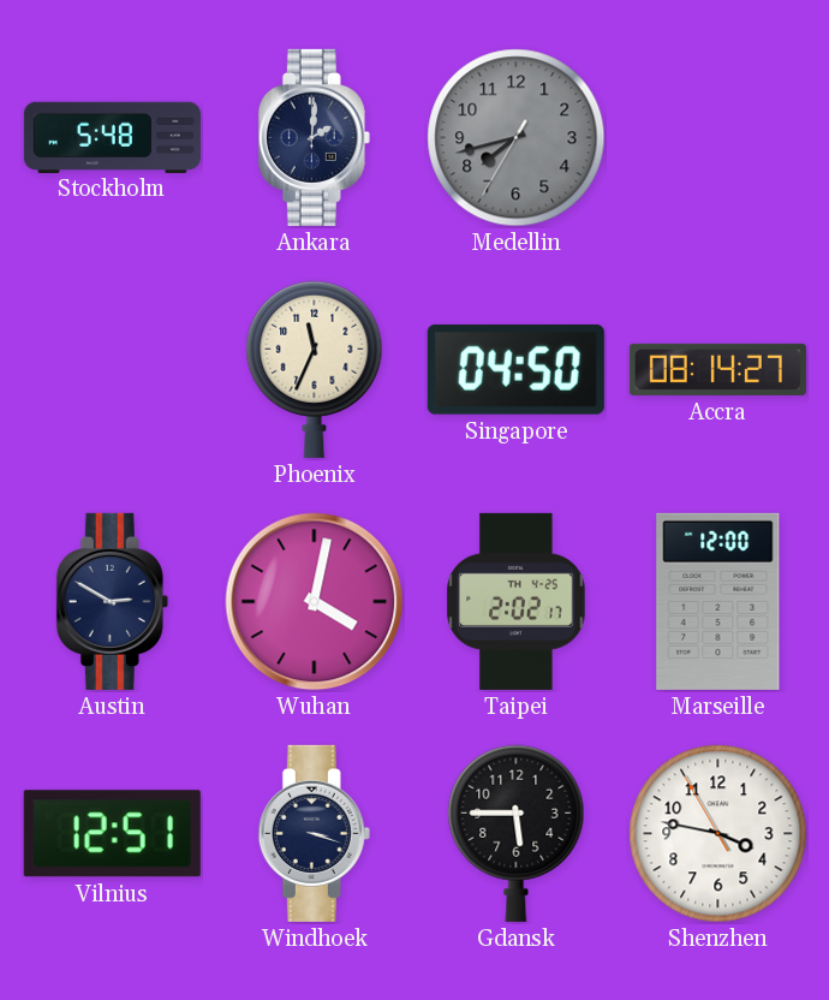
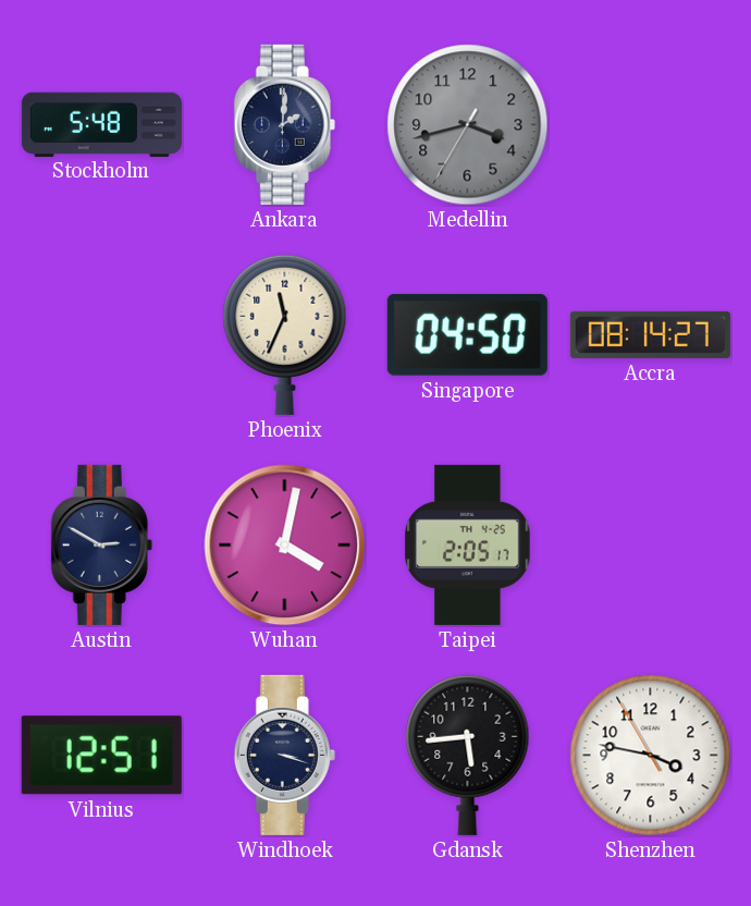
Medellin: 7:42 -> 3:42
Taipei: 2:02 -> 2:05
Marseille: 12:00 -> none
Gdansk: 5:45 -> 5:44
